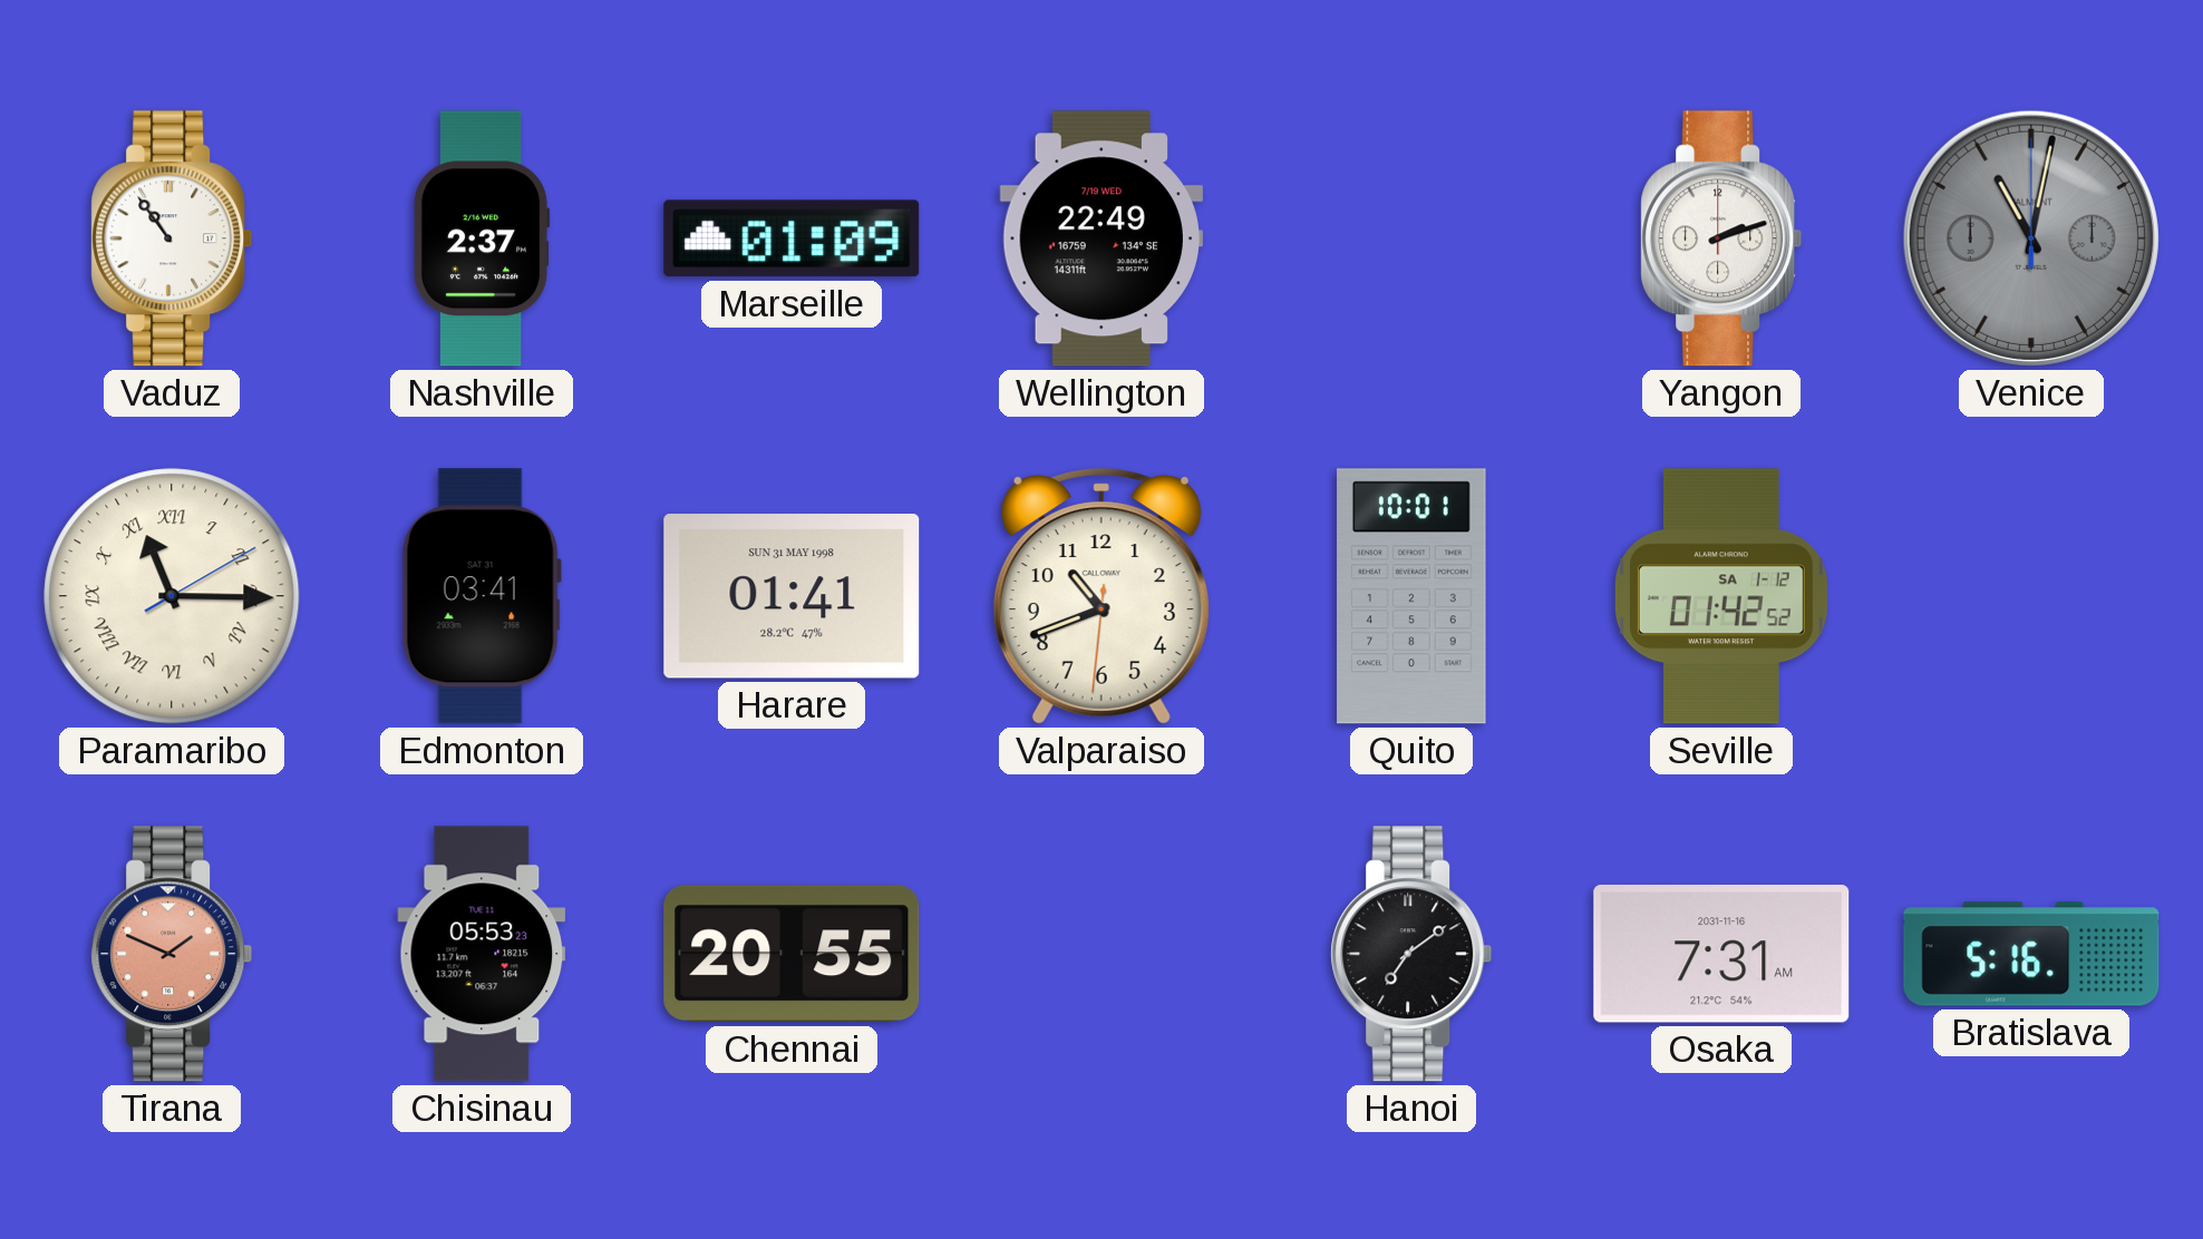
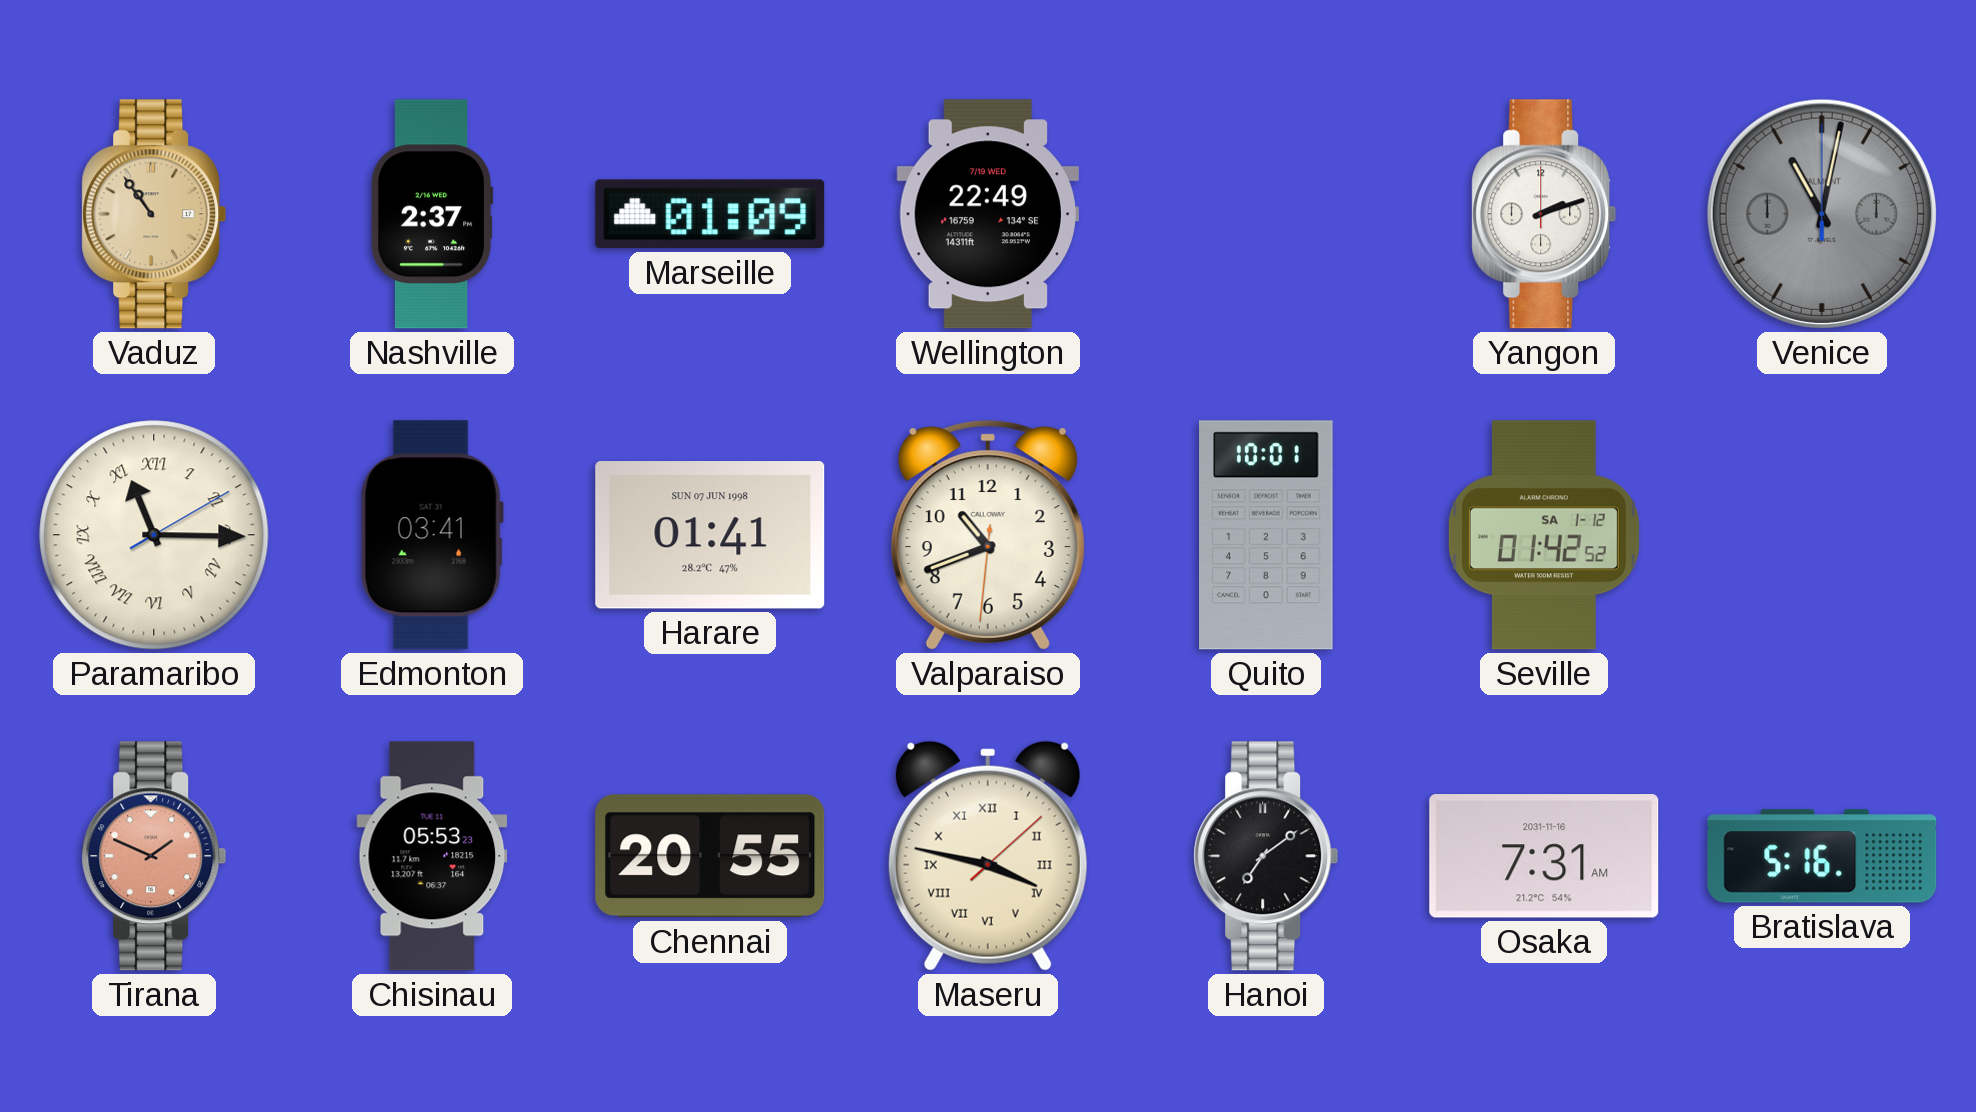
Vaduz dial: white -> champagne
Harare date: SUN 31 MAY 1998 -> SUN 07 JUN 1998
Maseru: none -> 3:47
